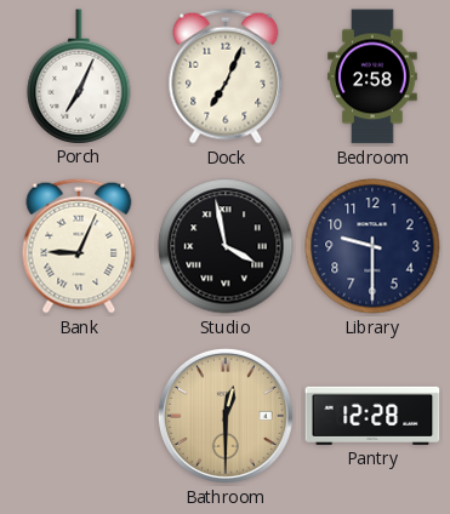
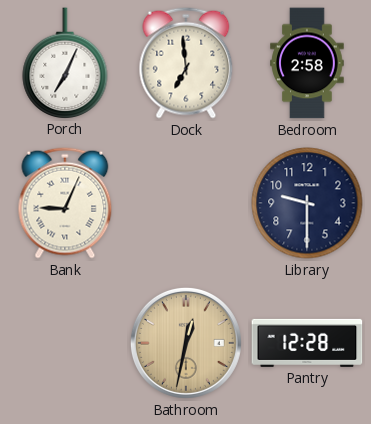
Dock: 7:04 -> 6:59
Studio: 3:58 -> none
Bathroom: 12:30 -> 12:32
